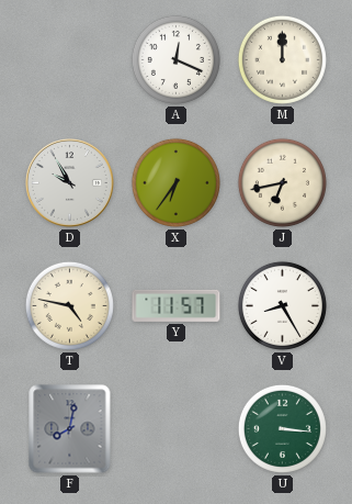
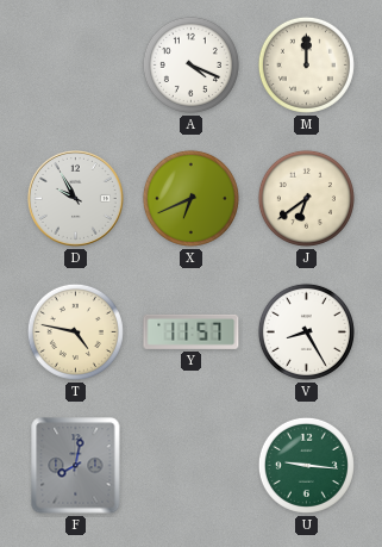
A: 12:19 -> 4:19
X: 6:36 -> 6:41
J: 6:43 -> 6:39
U: 3:16 -> 9:16
